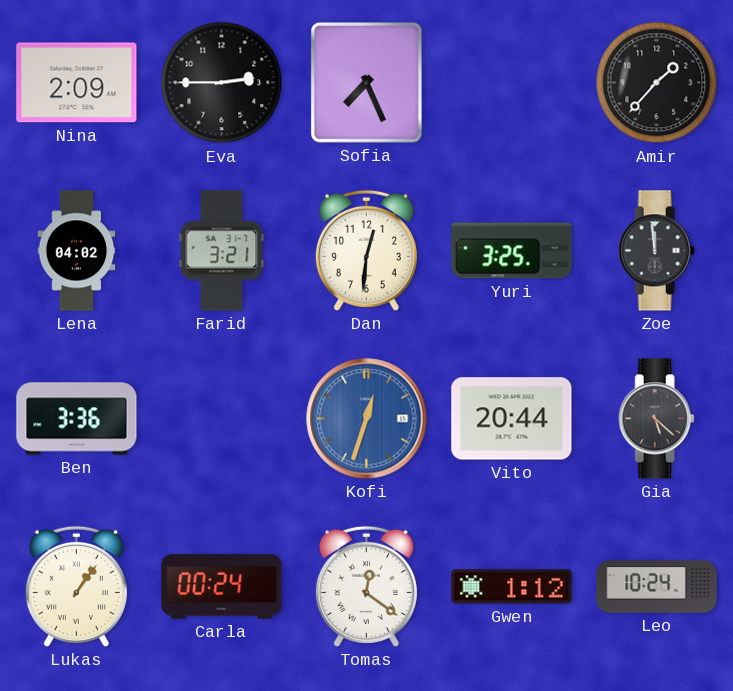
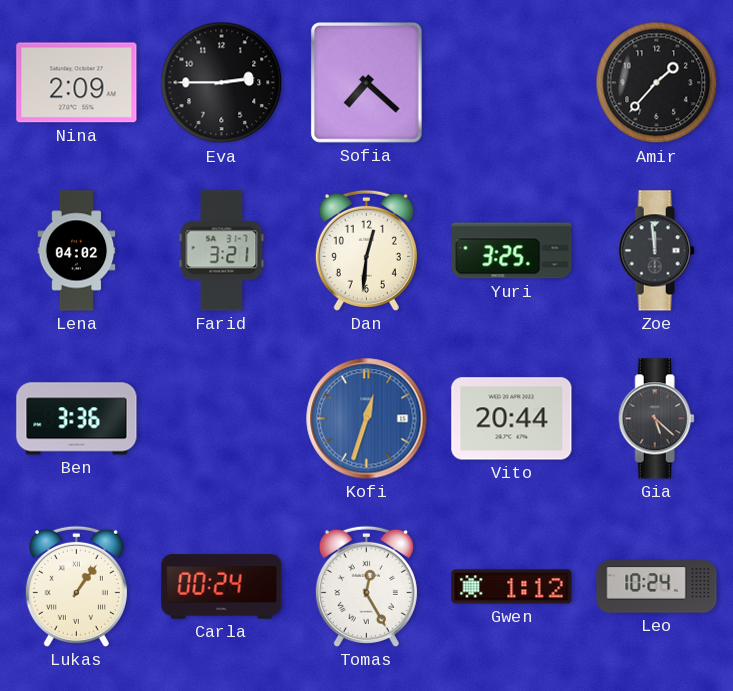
Sofia: 7:26 -> 7:22
Tomas: 12:21 -> 12:25
